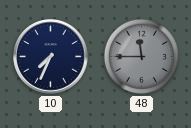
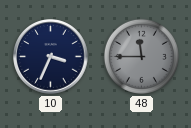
10: 7:34 -> 3:34
